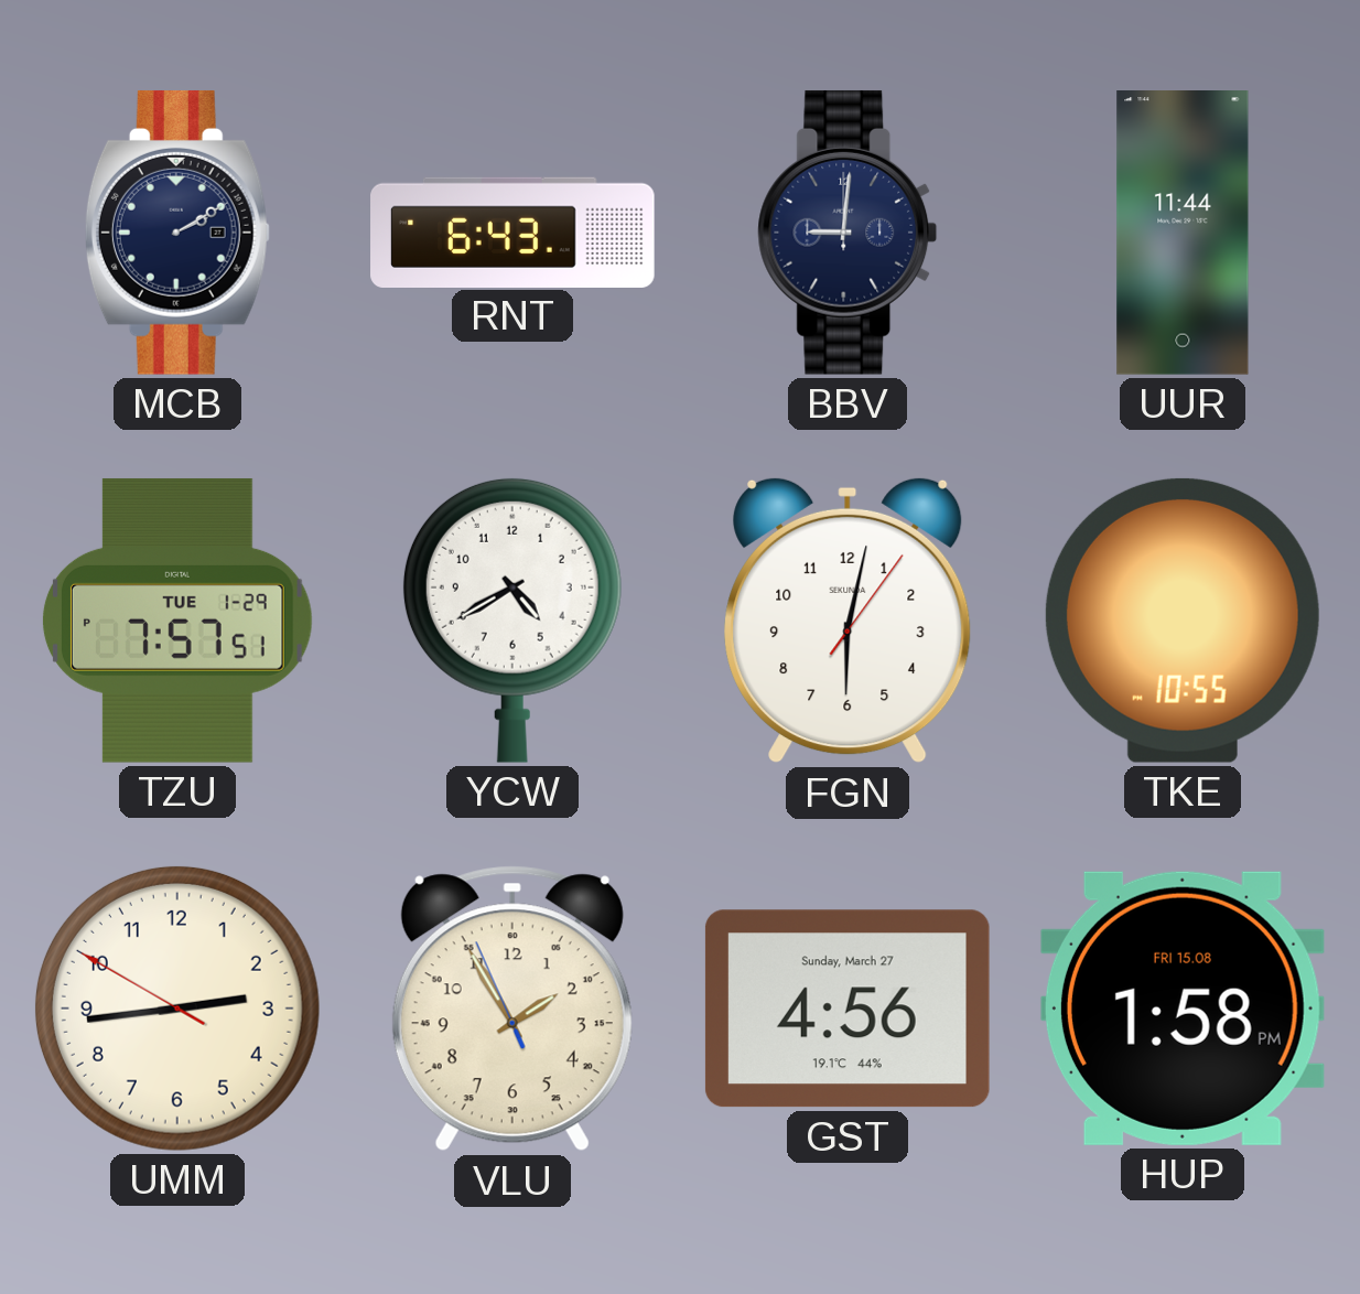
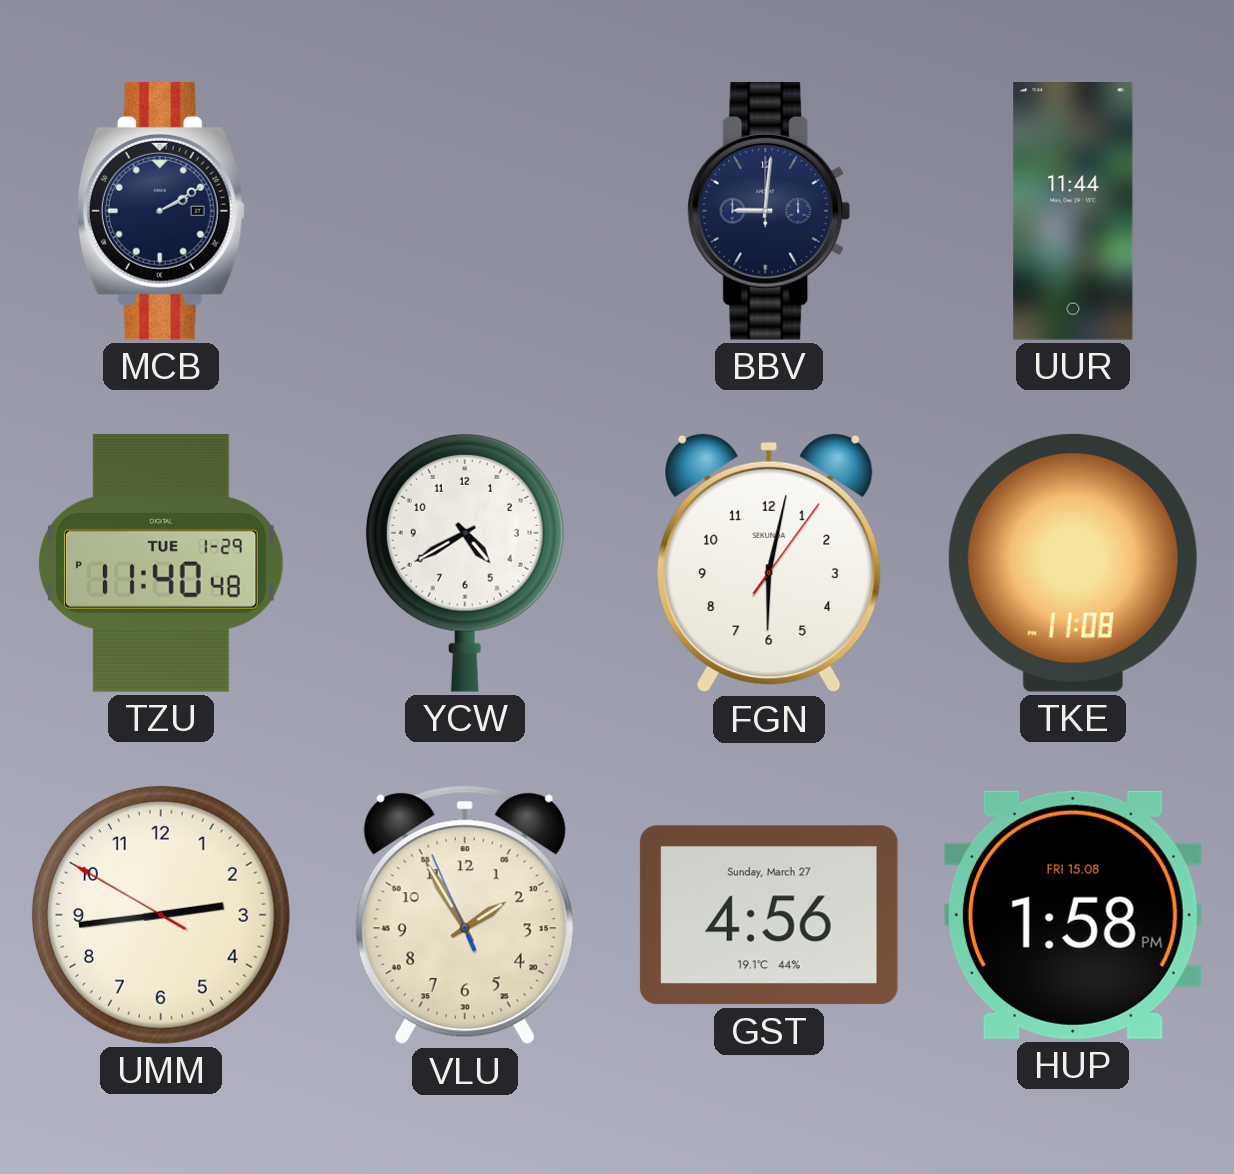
RNT: 6:43 -> none
TZU: 7:57 -> 11:40
TKE: 10:55 -> 11:08
